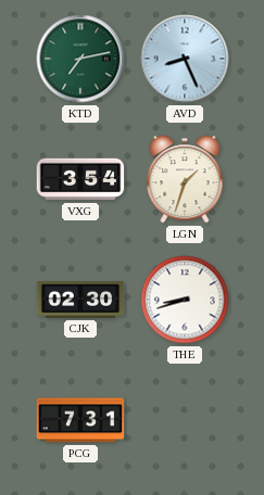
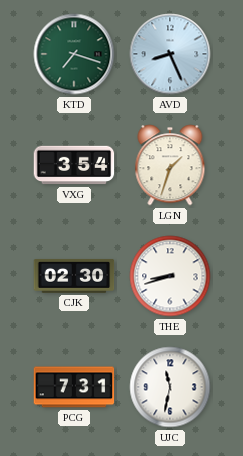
KTD: 7:13 -> 7:18
UJC: none -> 11:32
